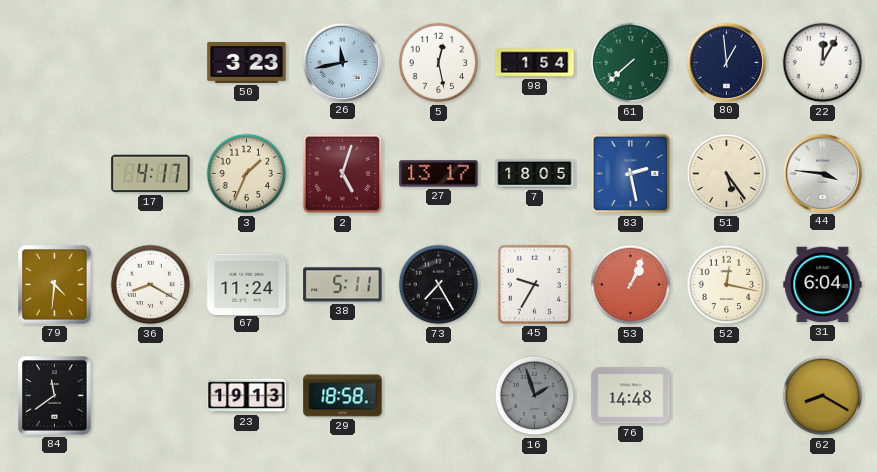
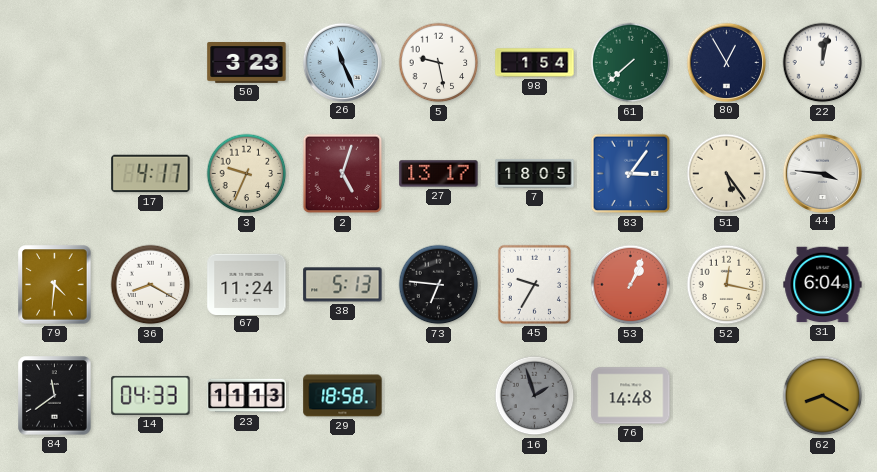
26: 11:43 -> 11:26
5: 12:28 -> 9:28
80: 12:59 -> 12:55
22: 12:05 -> 12:02
3: 1:34 -> 9:34
83: 2:28 -> 3:06
38: 5:11 -> 5:13
73: 7:25 -> 6:46
14: none -> 04:33
23: 19:13 -> 11:13
